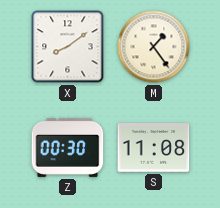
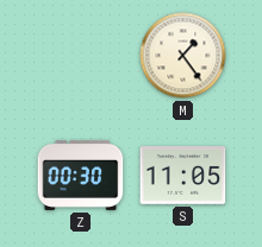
X: 8:09 -> none
S: 11:08 -> 11:05
